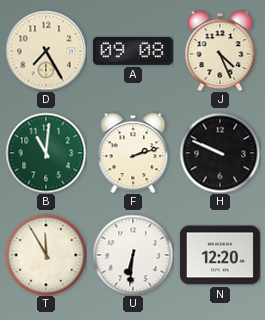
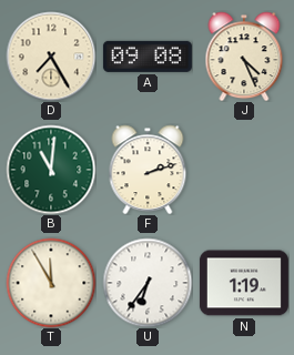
H: 9:49 -> none
U: 6:31 -> 6:36
N: 12:20 -> 1:19
